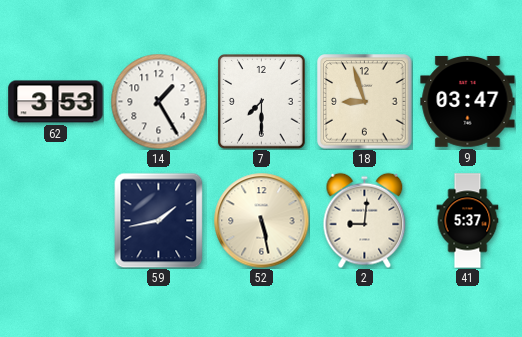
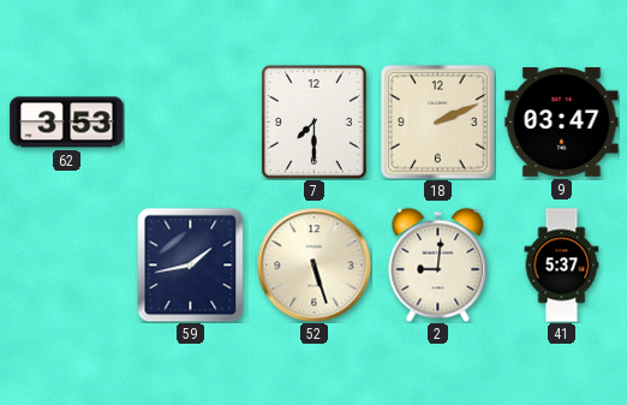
14: 1:25 -> none
18: 8:57 -> 2:11
52: 5:28 -> 5:27
